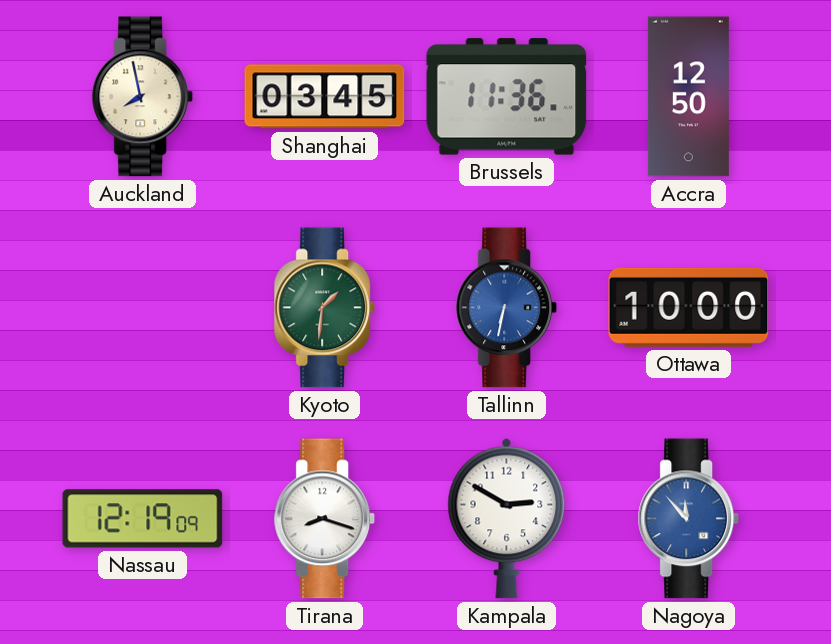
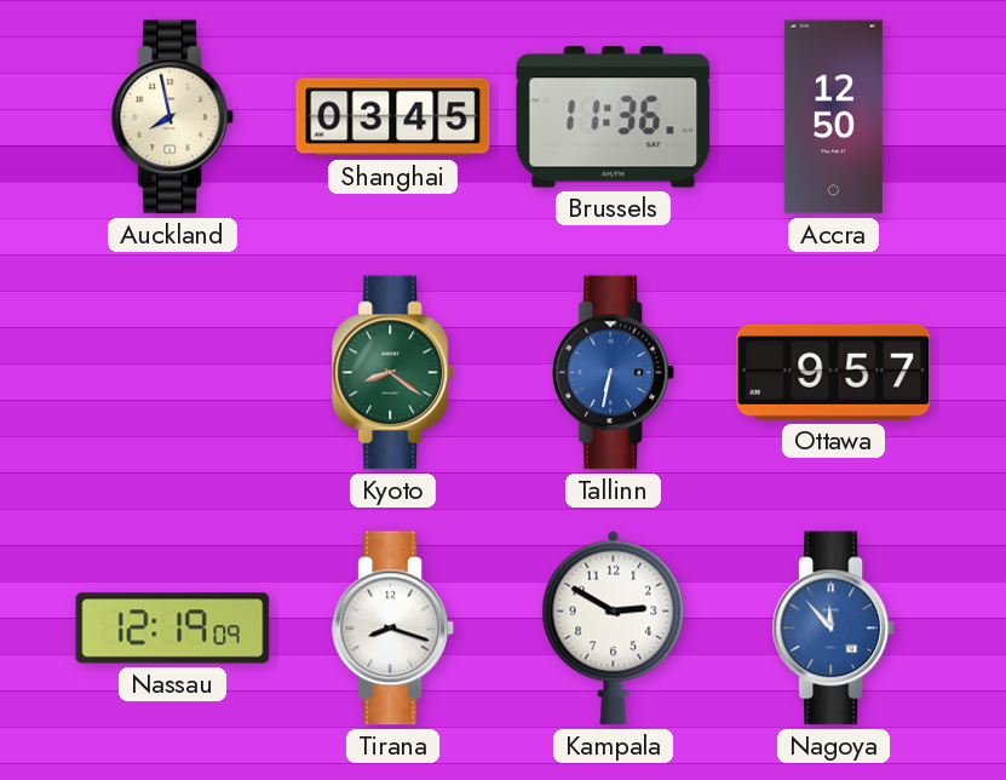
Kyoto: 1:31 -> 8:21
Ottawa: 10:00 -> 9:57
